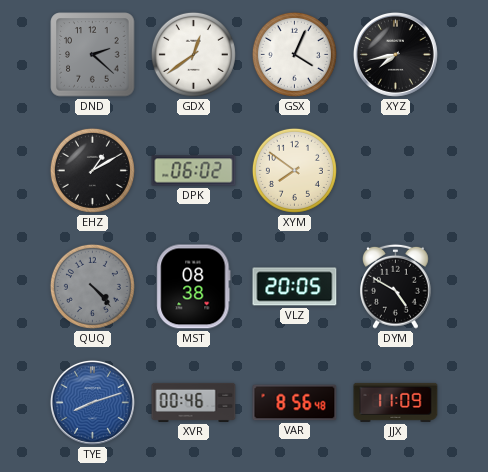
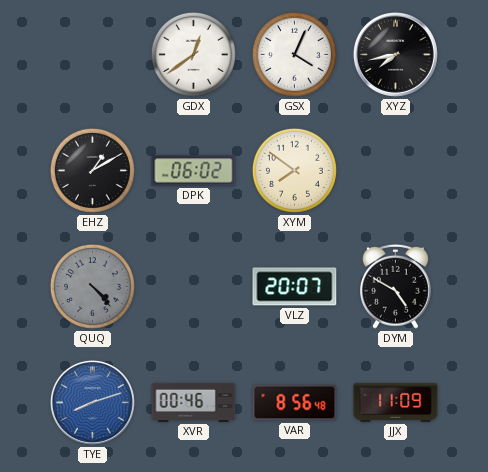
DND: 2:22 -> none
MST: 08:38 -> none
VLZ: 20:05 -> 20:07
